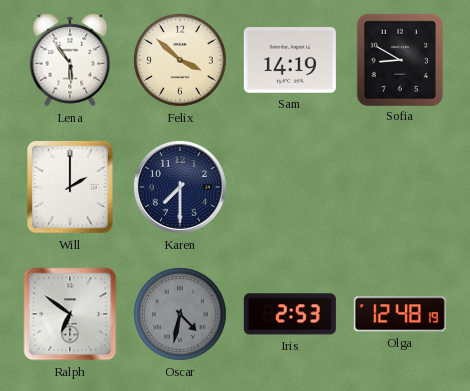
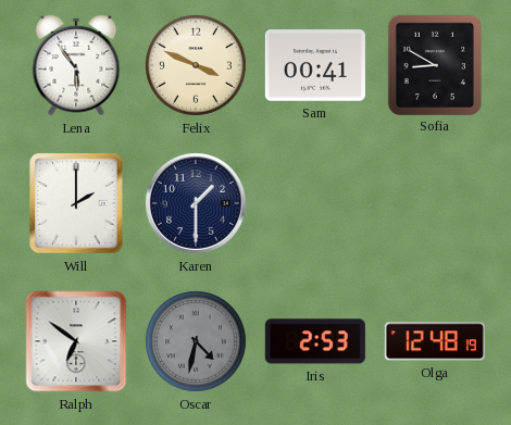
Felix: 3:52 -> 3:49
Sam: 14:19 -> 00:41
Karen: 7:30 -> 1:30
